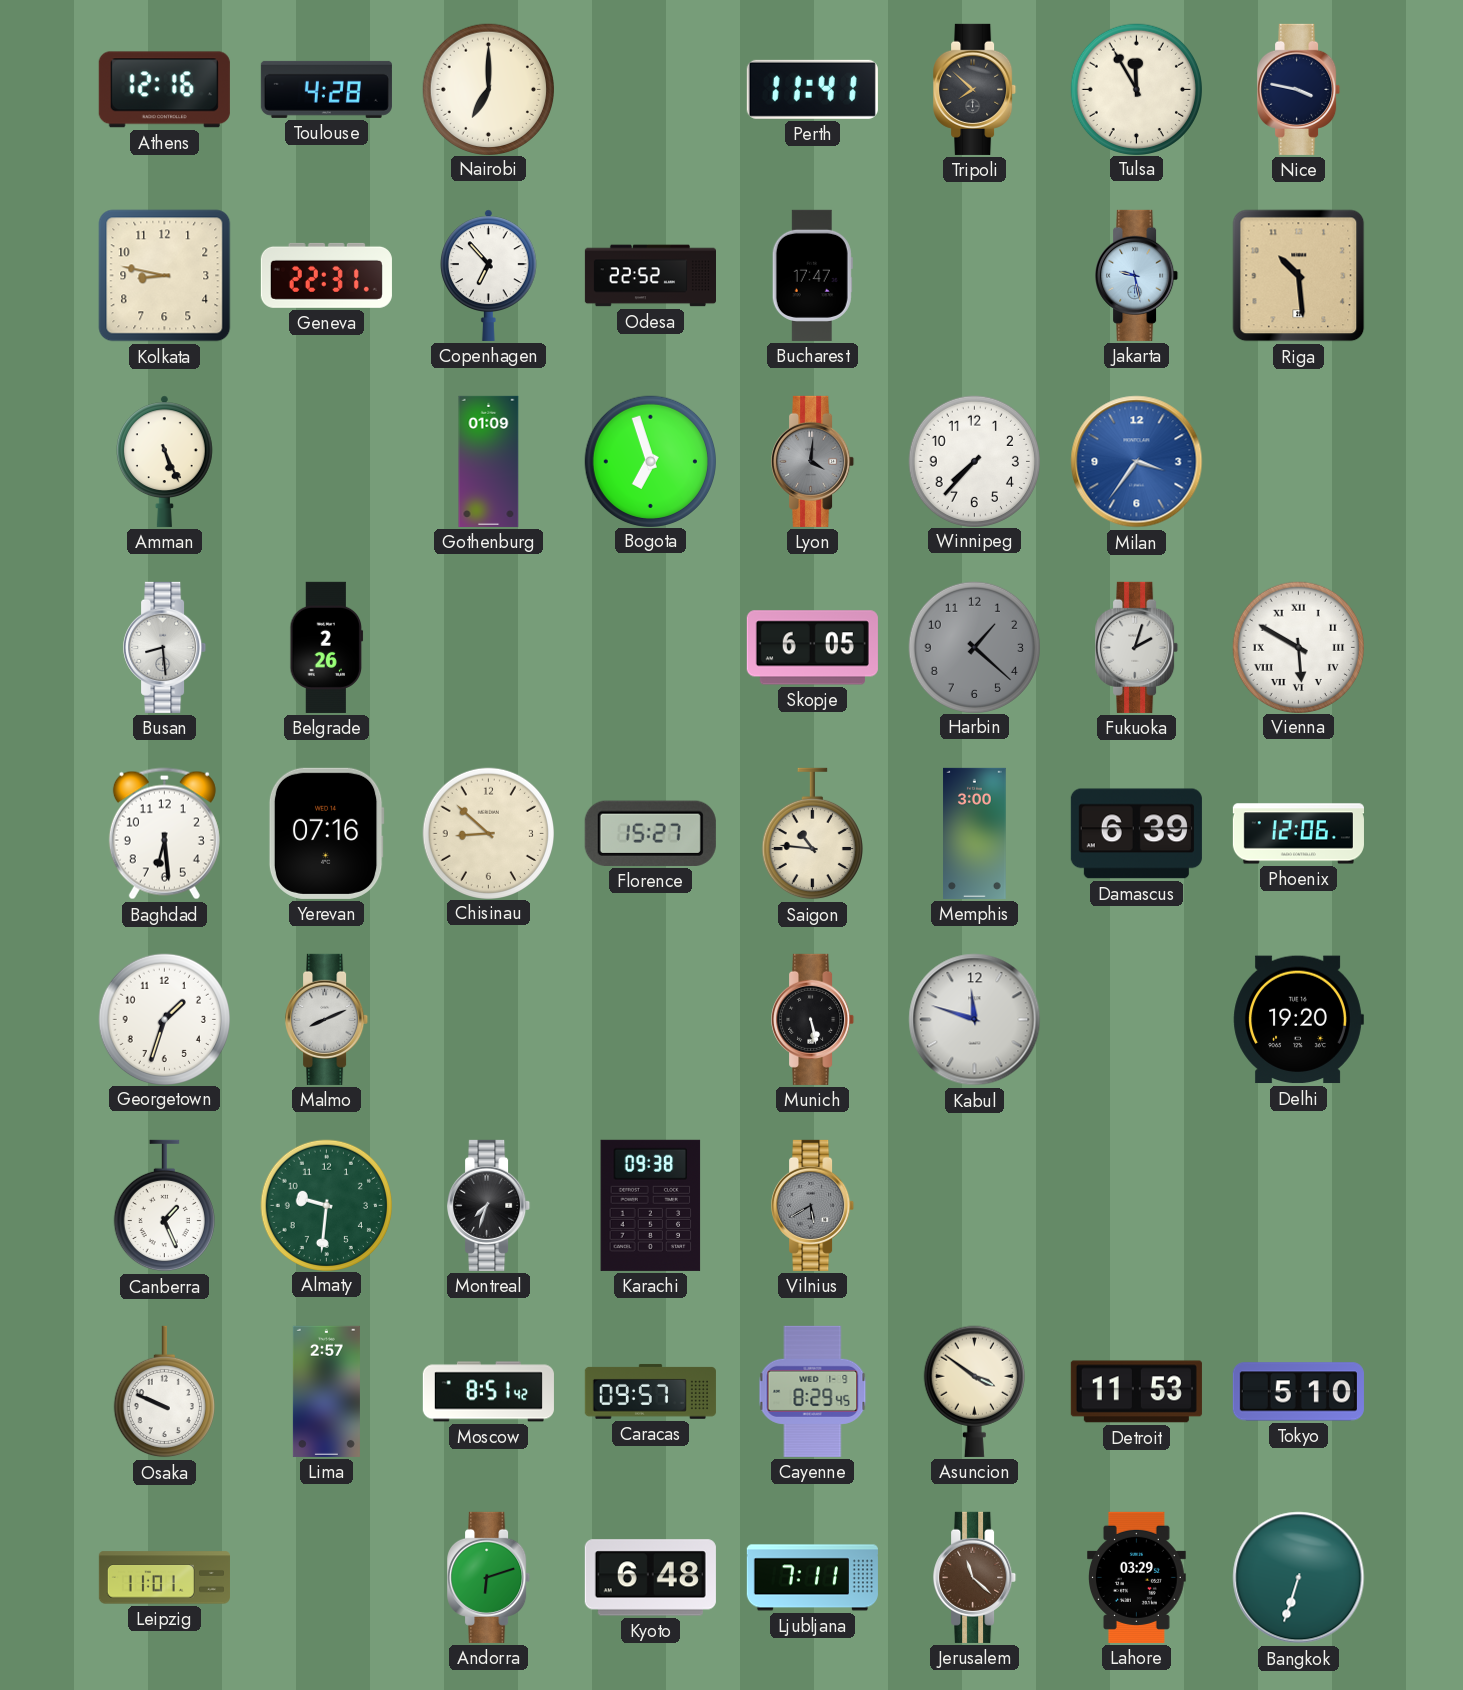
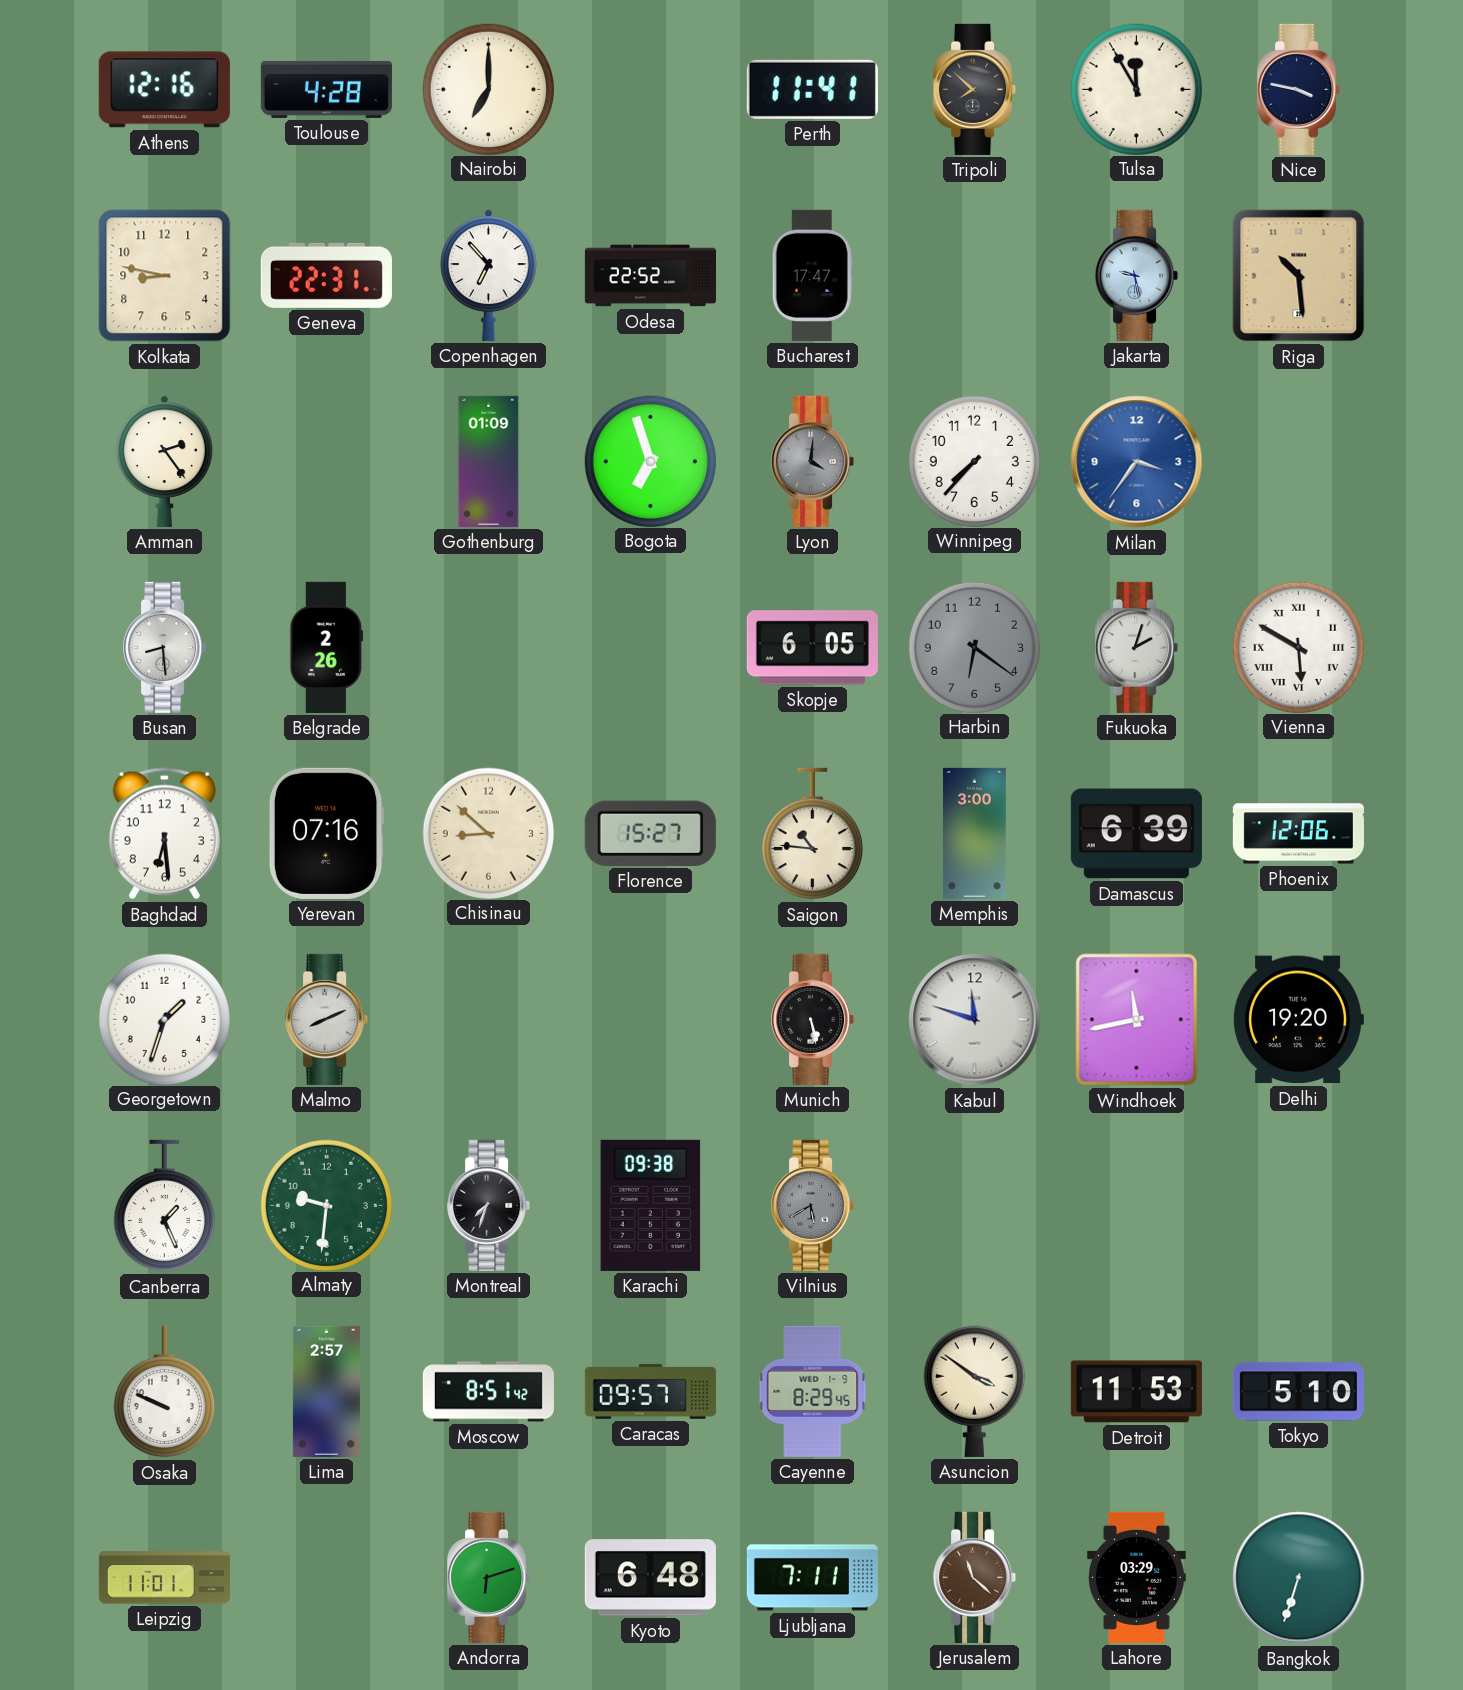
Amman: 5:26 -> 2:24
Harbin: 1:22 -> 6:21
Windhoek: none -> 11:43
